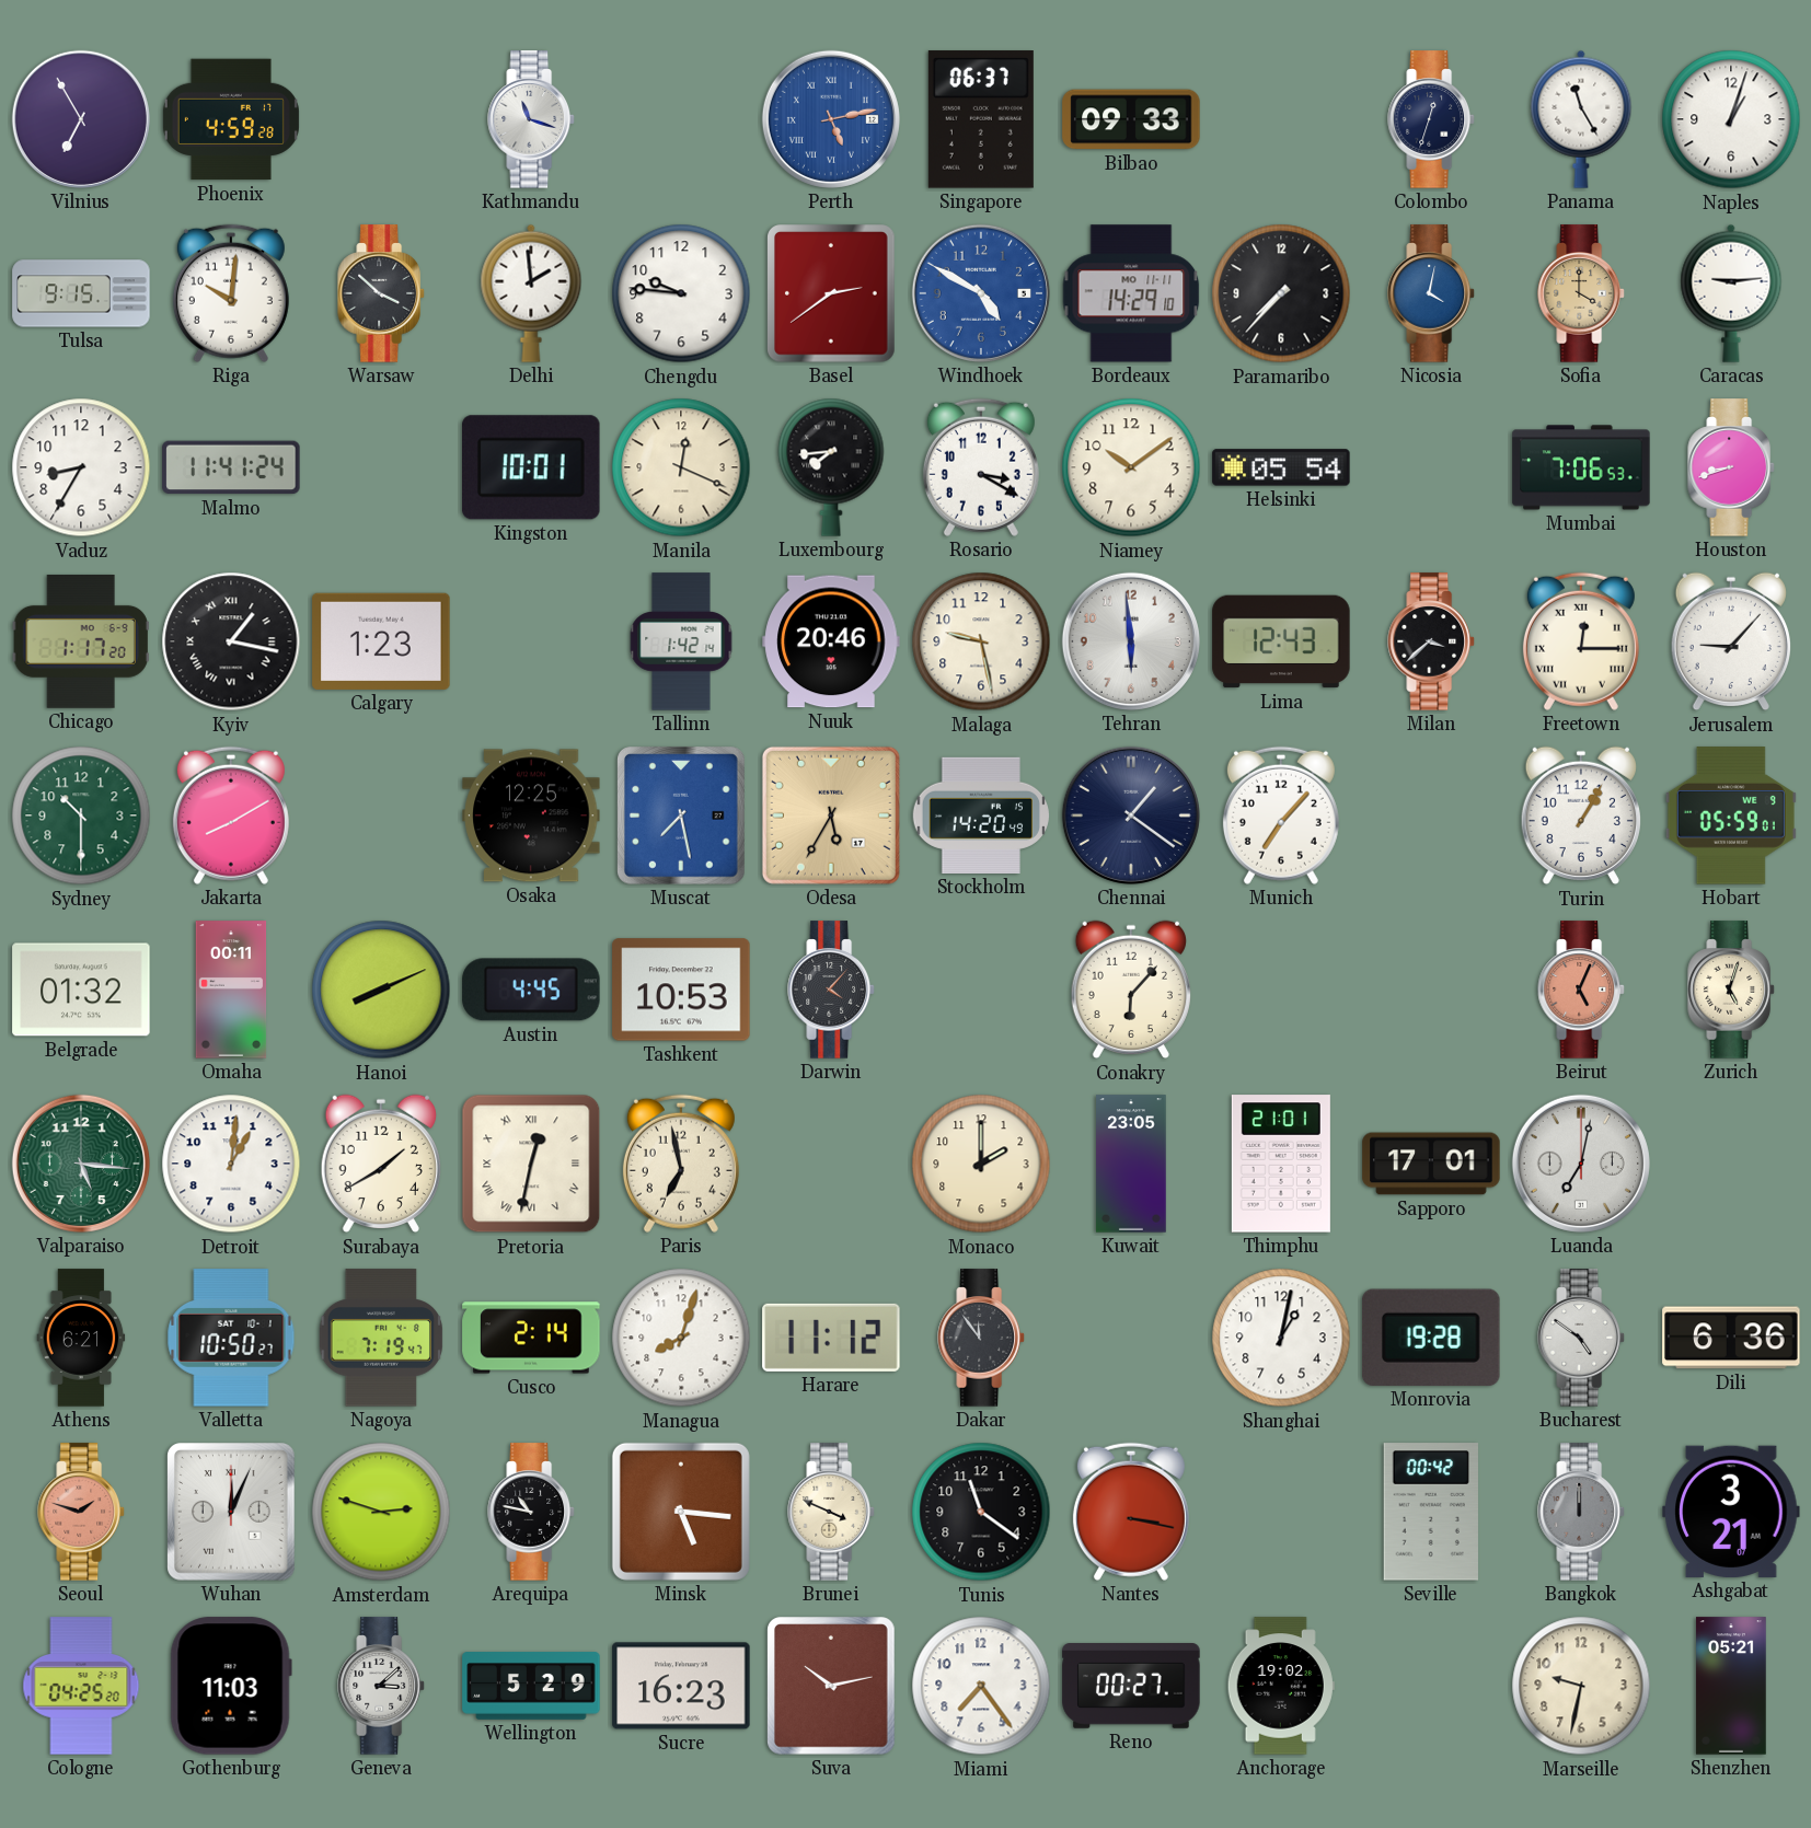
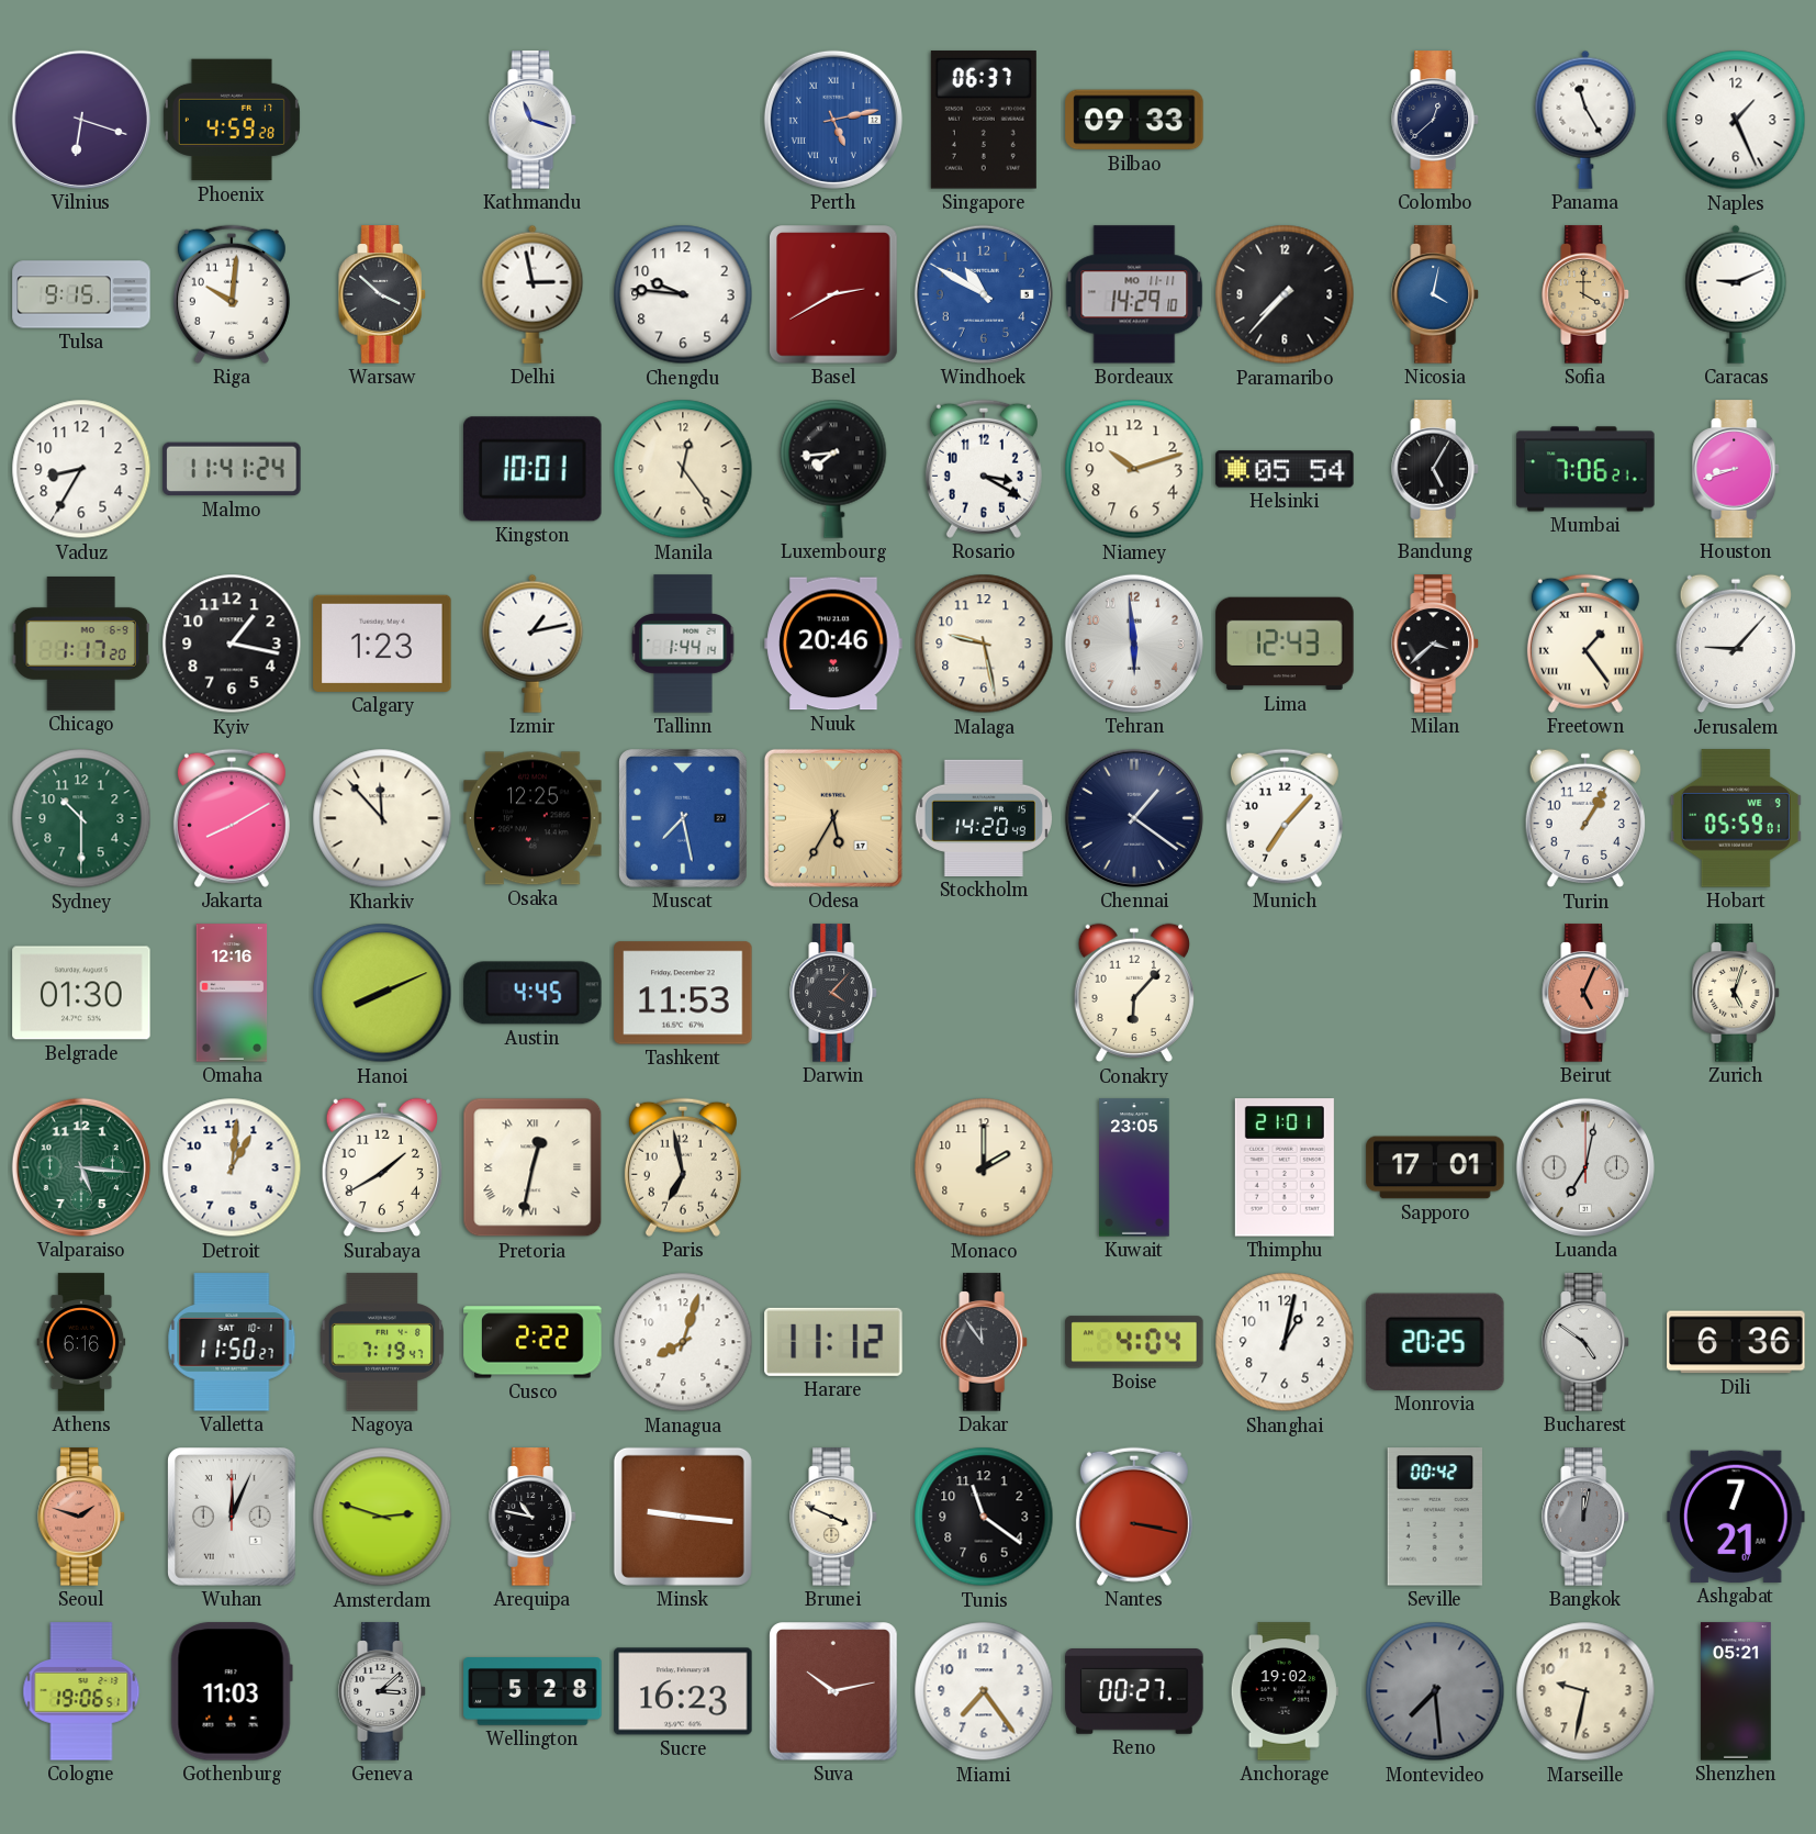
Vilnius: 6:55 -> 6:18
Colombo: 12:33 -> 12:38
Naples: 1:03 -> 1:26
Delhi: 1:59 -> 2:58
Basel: 2:39 -> 2:40
Windhoek: 4:50 -> 10:50
Caracas: 9:14 -> 9:11
Manila: 12:19 -> 12:24
Niamey: 10:09 -> 10:12
Bandung: none -> 5:05
Mumbai: 7:06:53 -> 7:06:21
Kyiv numerals: Roman -> Arabic
Izmir: none -> 1:13
Tallinn: 1:42 -> 1:44
Freetown: 12:15 -> 1:24
Kharkiv: none -> 11:53
Belgrade: 01:32 -> 01:30
Omaha: 00:11 -> 12:16
Tashkent: 10:53 -> 11:53
Athens: 6:21 -> 6:16
Valletta: 10:50 -> 11:50
Cusco: 2:14 -> 2:22
Boise: none -> 4:04
Monrovia: 19:28 -> 20:25
Minsk: 5:16 -> 9:16
Bangkok: 12:00 -> 12:02
Ashgabat: 3:21 -> 7:21
Cologne: 04:25 -> 19:06
Wellington: 5:29 -> 5:28
Montevideo: none -> 7:29
